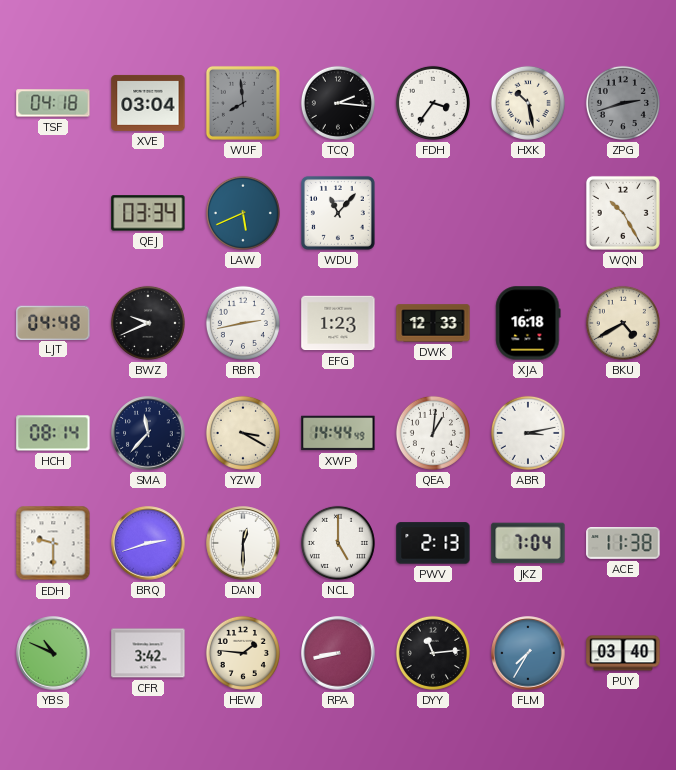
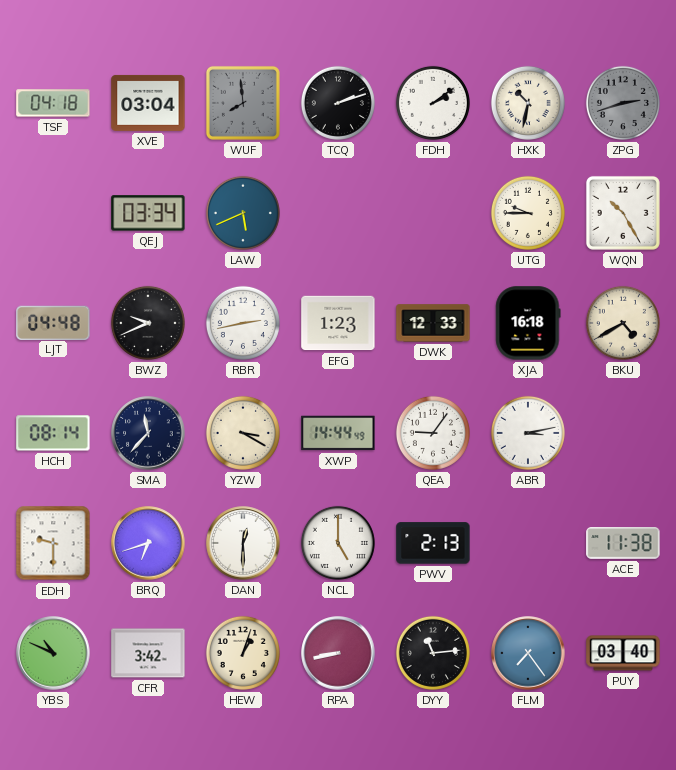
TCQ: 2:16 -> 2:12
FDH: 3:36 -> 2:09
HXK: 10:28 -> 10:32
WDU: 11:07 -> none
UTG: none -> 9:45
QEA: 1:01 -> 9:06
BRQ: 2:42 -> 6:42
JKZ: 7:04 -> none
HEW: 1:46 -> 1:03
FLM: 7:35 -> 7:24
